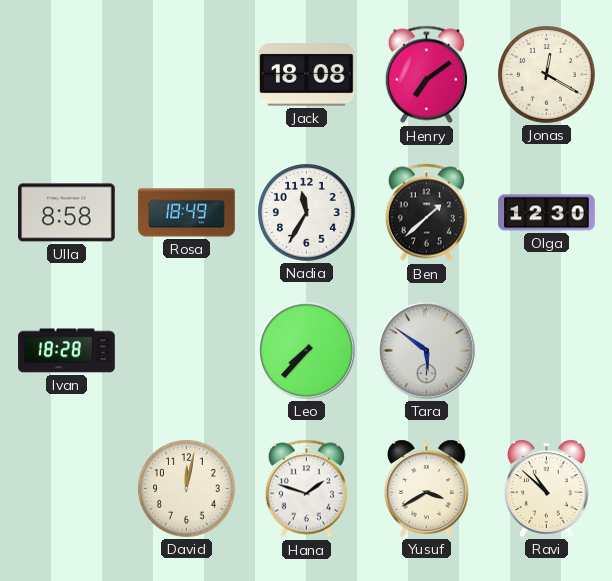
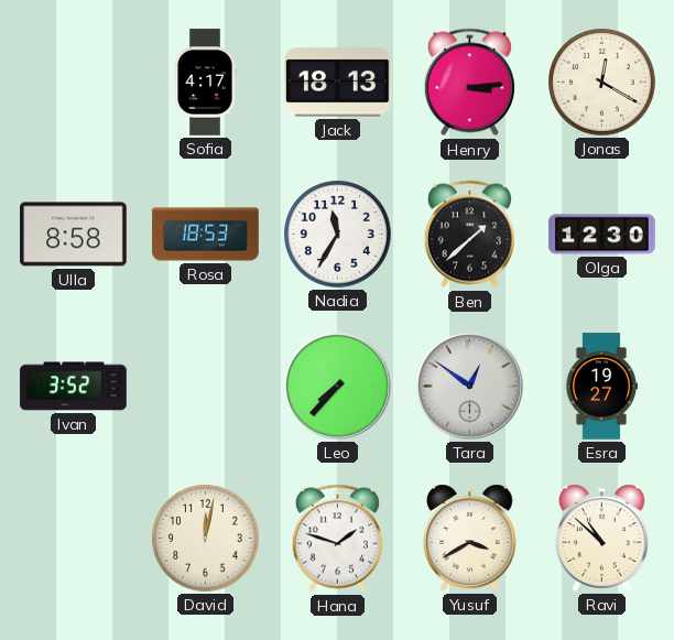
Sofia: none -> 4:17
Jack: 18:08 -> 18:13
Henry: 7:09 -> 3:14
Rosa: 18:49 -> 18:53
Ivan: 18:28 -> 3:52
Tara: 5:51 -> 12:51
Esra: none -> 19:27
